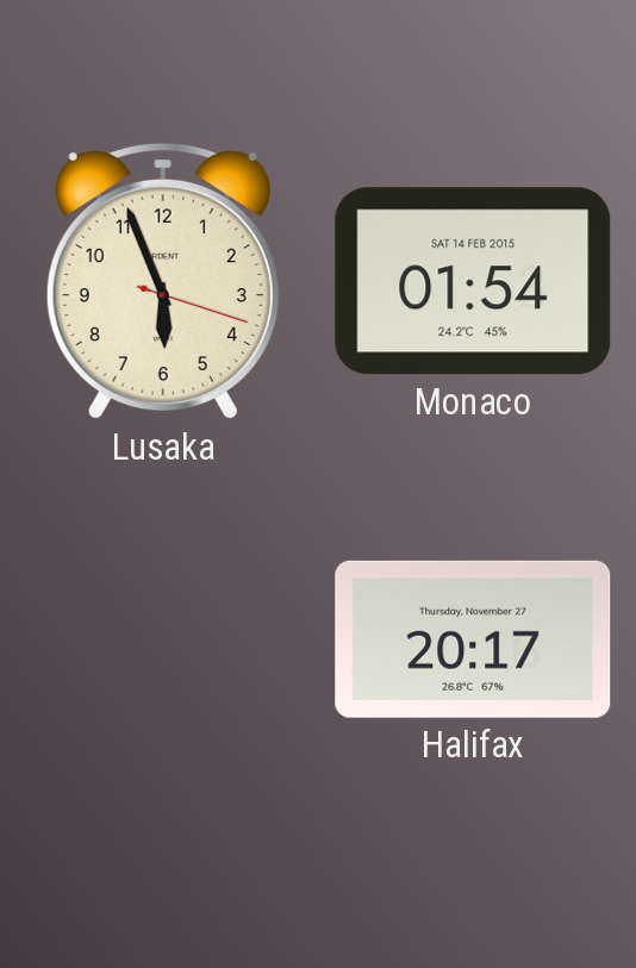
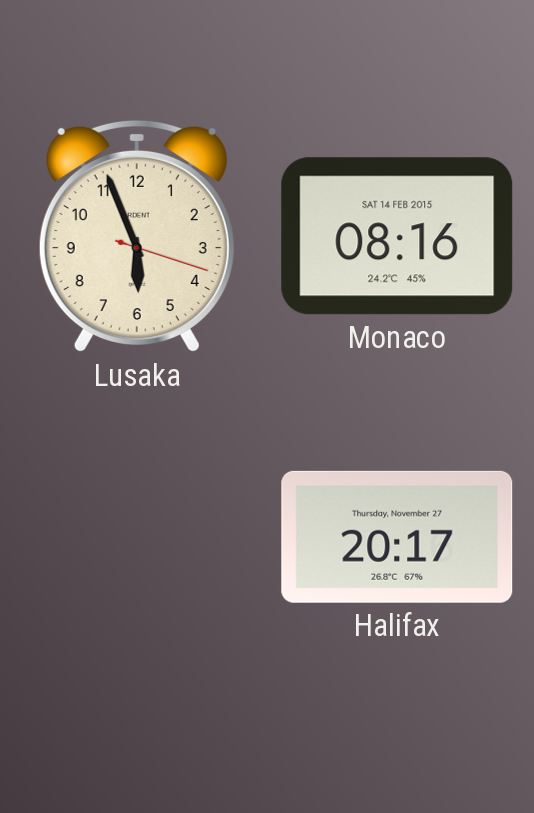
Monaco: 01:54 -> 08:16
